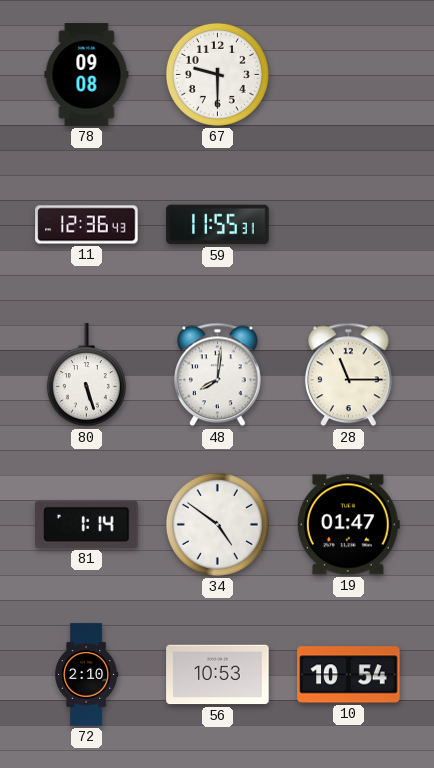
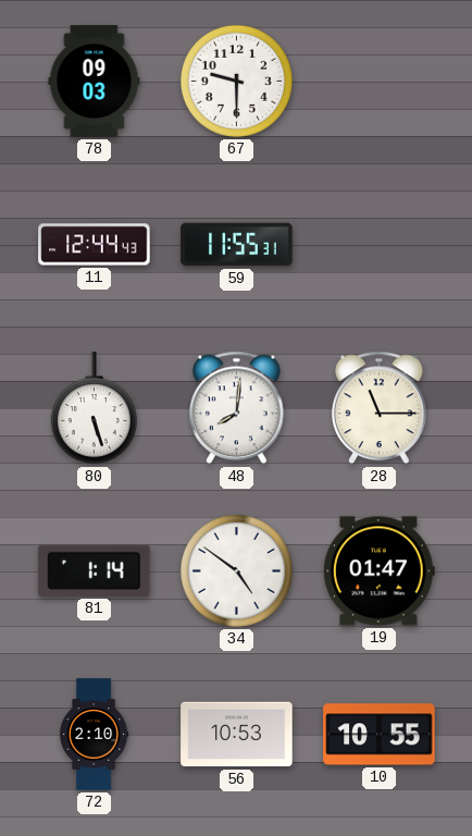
78: 09:08 -> 09:03
11: 12:36 -> 12:44
10: 10:54 -> 10:55
